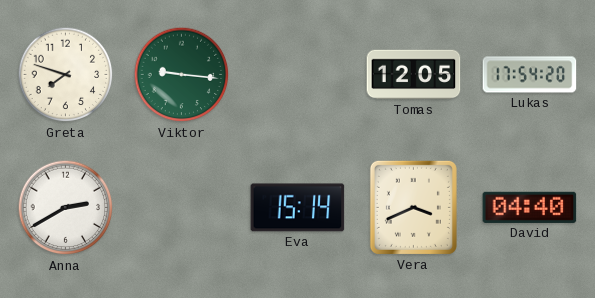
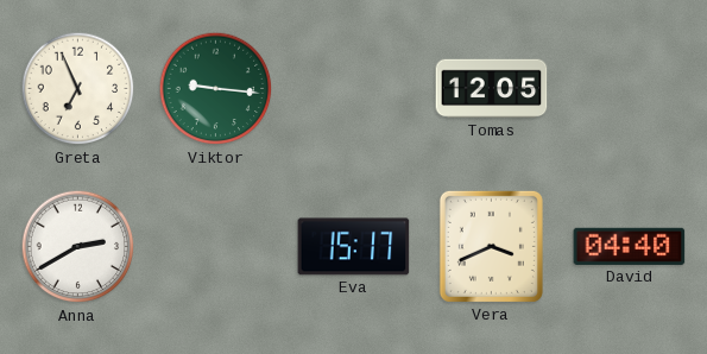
Greta: 7:48 -> 6:56
Lukas: 17:54 -> none
Eva: 15:14 -> 15:17
